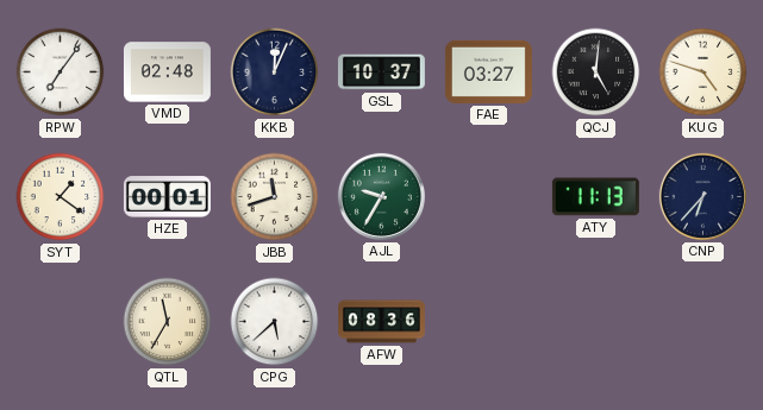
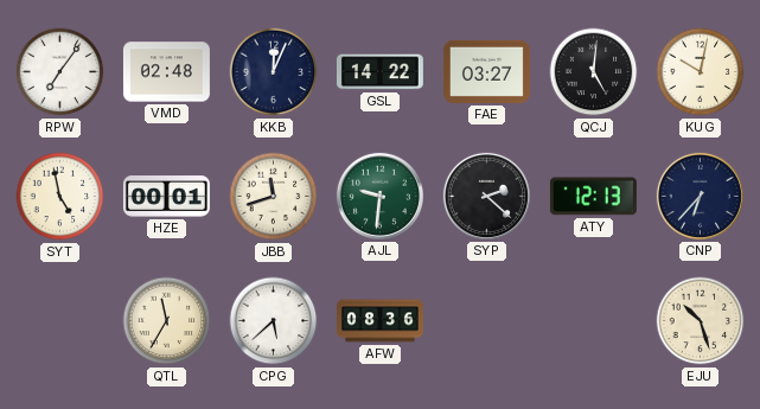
GSL: 10:37 -> 14:22
KUG: 4:48 -> 10:02
SYT: 1:21 -> 4:58
AJL: 9:35 -> 9:31
SYP: none -> 2:22
ATY: 11:13 -> 12:13
EJU: none -> 10:27
